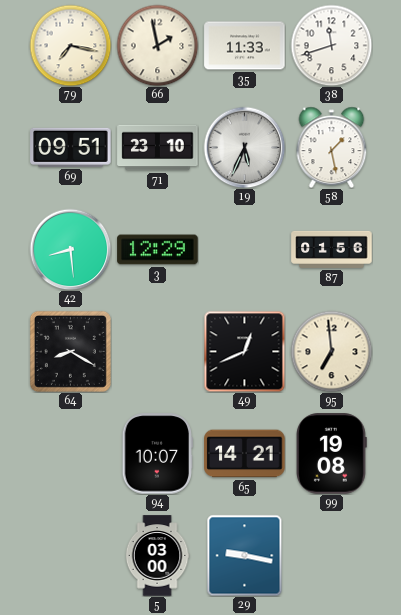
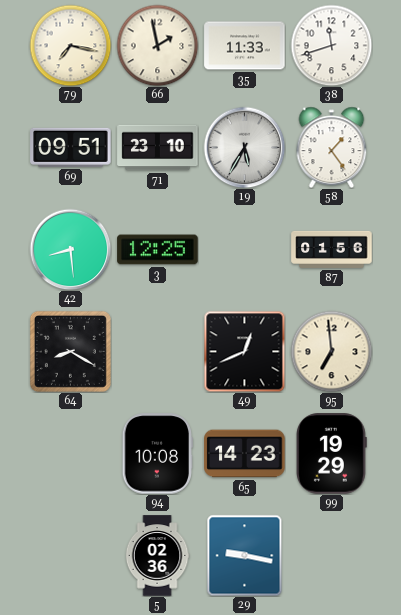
19: 5:34 -> 5:35
58: 1:28 -> 1:24
3: 12:29 -> 12:25
94: 10:07 -> 10:08
65: 14:21 -> 14:23
99: 19:08 -> 19:29
5: 03:00 -> 02:36
